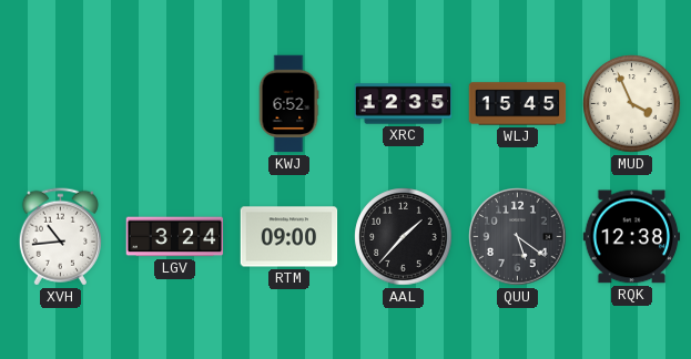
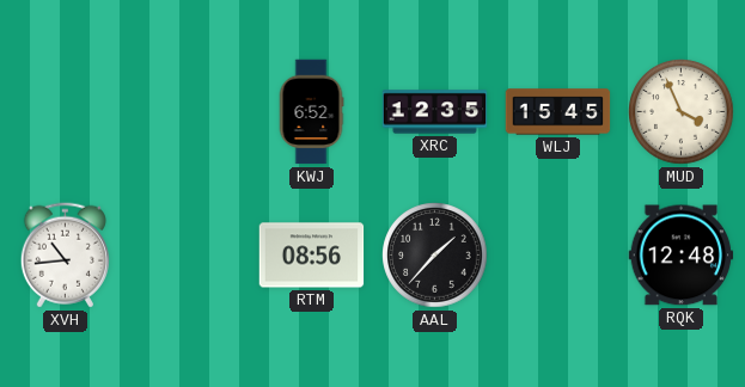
LGV: 3:24 -> none
RTM: 09:00 -> 08:56
QUU: 5:21 -> none
RQK: 12:38 -> 12:48
